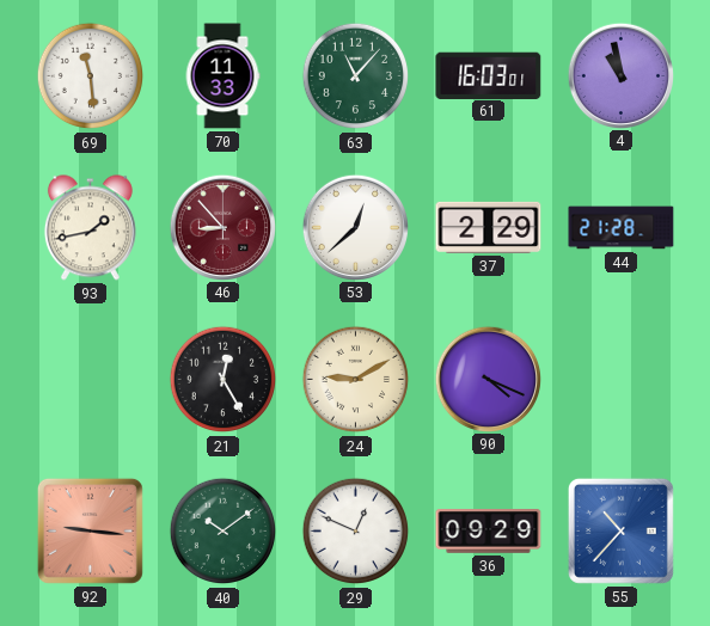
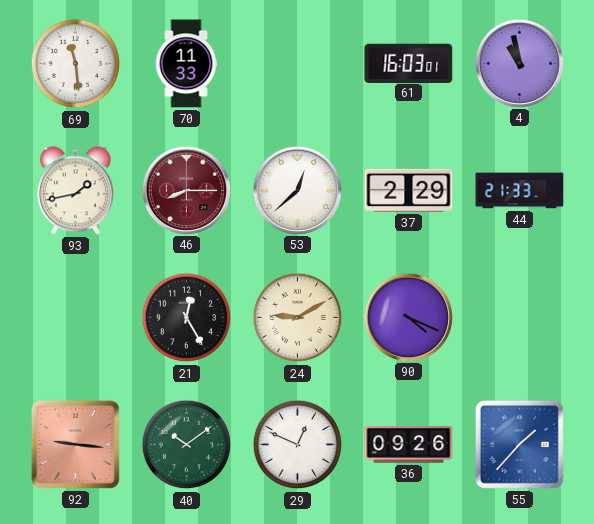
63: 11:07 -> none
46: 8:53 -> 8:15
44: 21:28 -> 21:33
36: 09:29 -> 09:26
55: 10:37 -> 1:37
